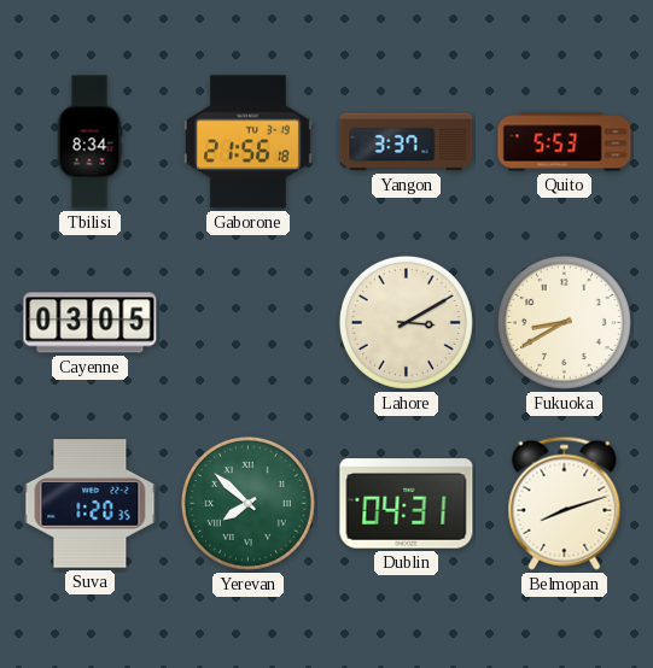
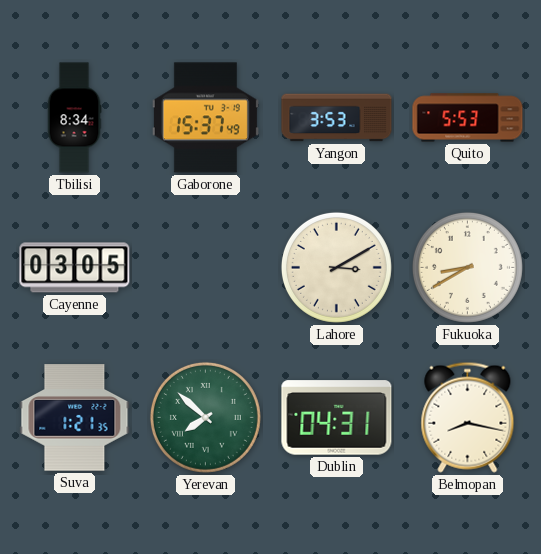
Gaborone: 21:56 -> 15:37
Yangon: 3:37 -> 3:53
Suva: 1:20 -> 1:21
Belmopan: 8:12 -> 8:17
